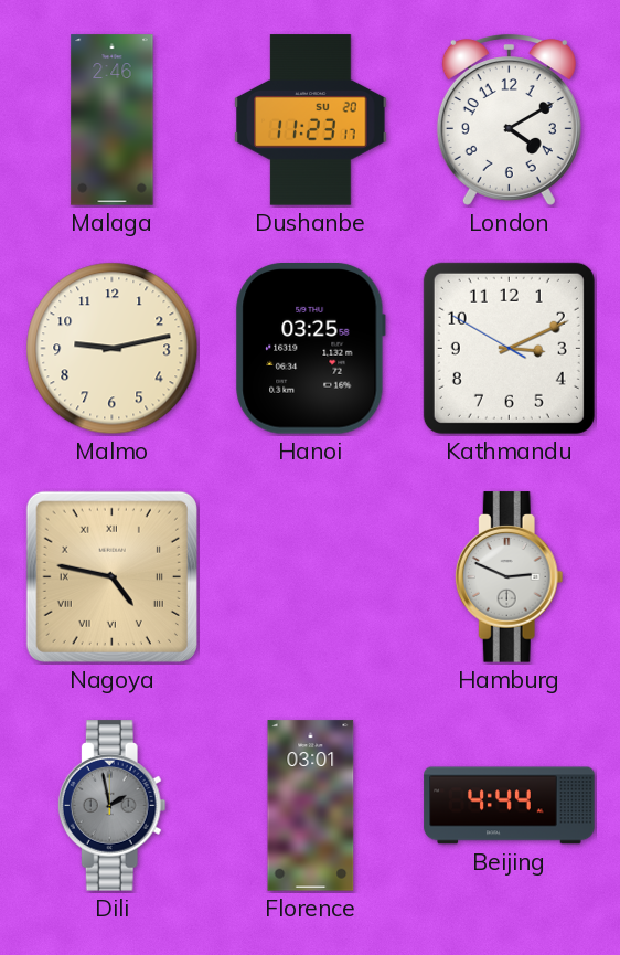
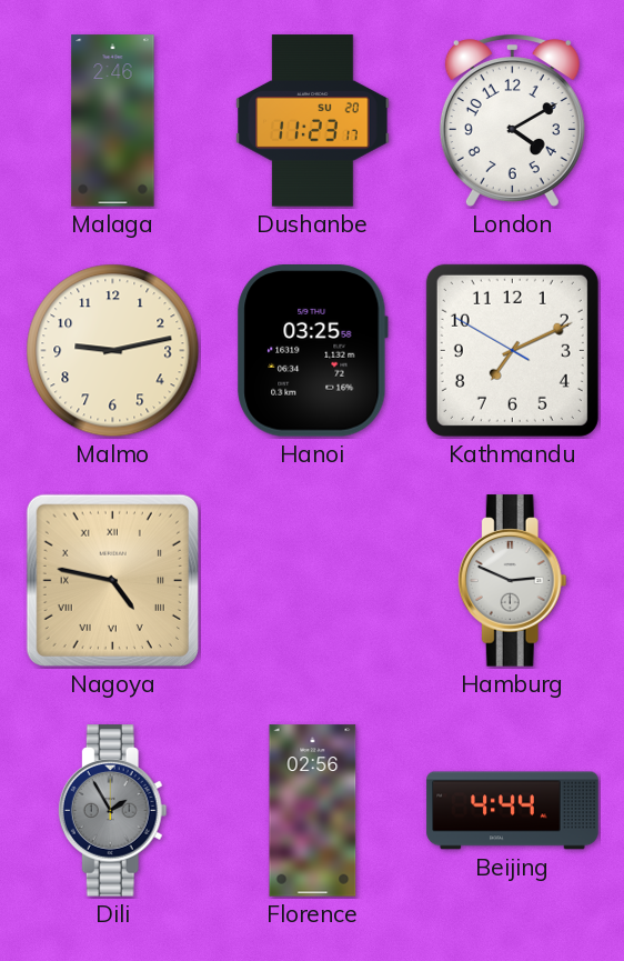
Kathmandu: 3:10 -> 7:10
Dili: 1:58 -> 1:55
Florence: 03:01 -> 02:56
